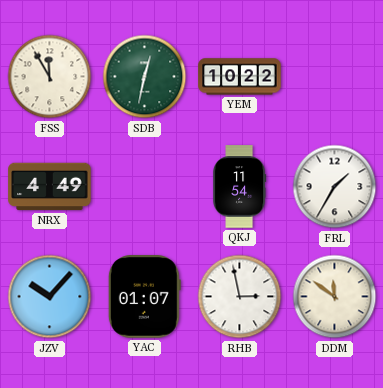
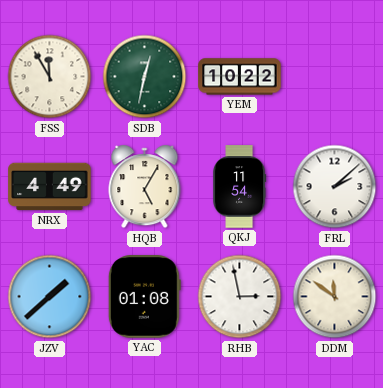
HQB: none -> 5:05
FRL: 1:35 -> 2:08
JZV: 10:07 -> 1:38
YAC: 01:07 -> 01:08
